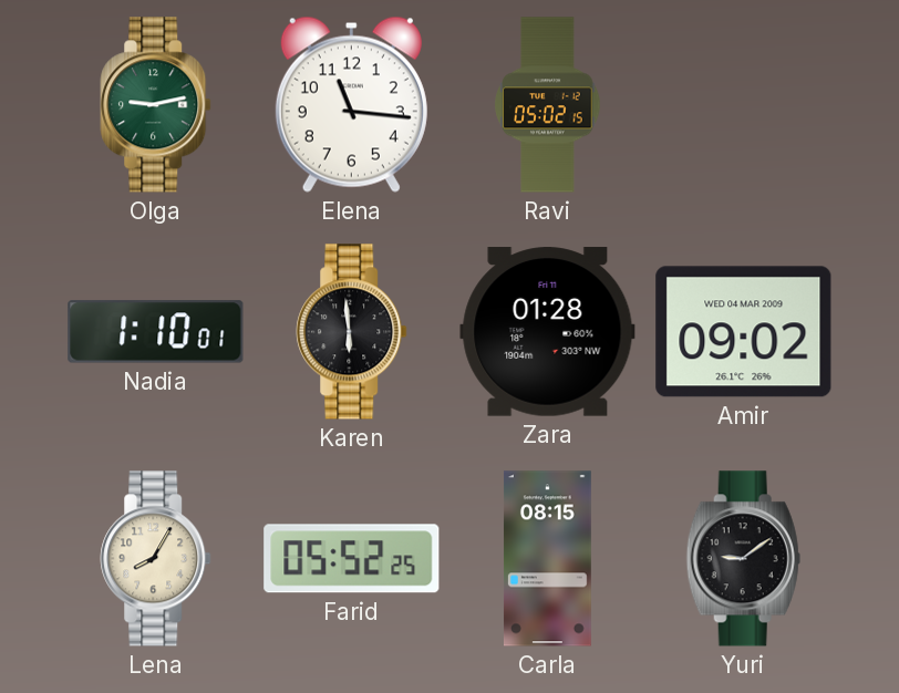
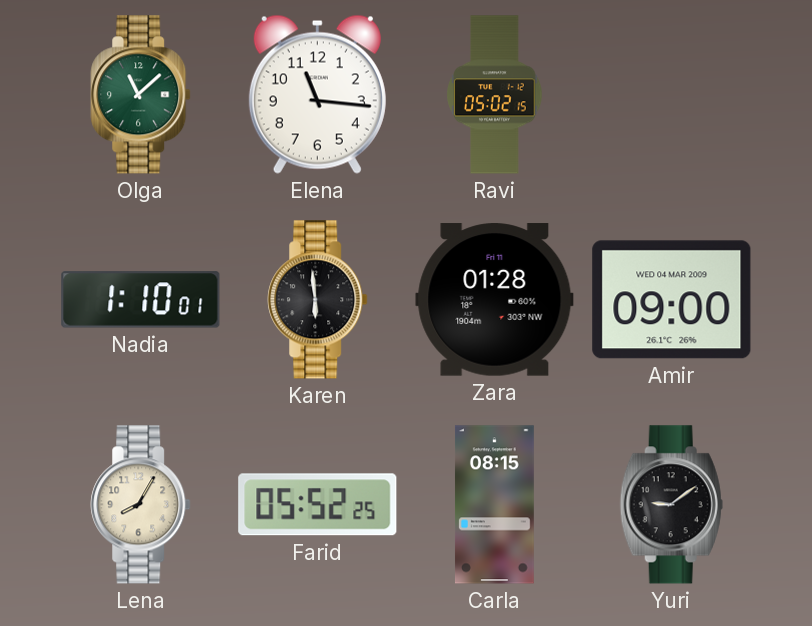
Olga: 9:13 -> 11:08
Amir: 09:02 -> 09:00
